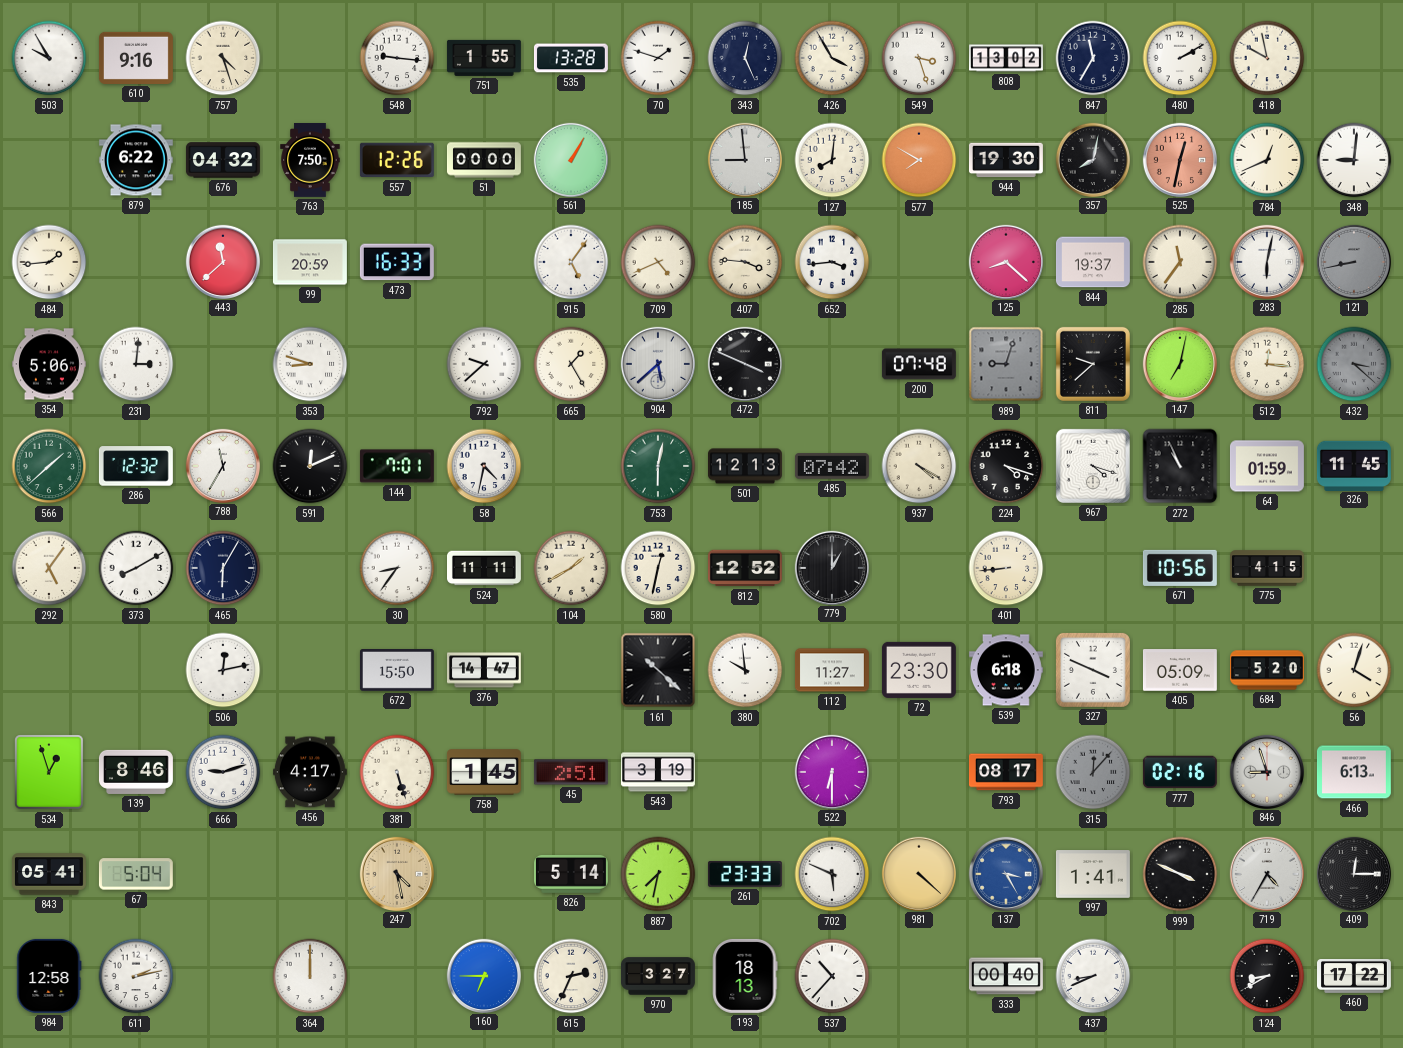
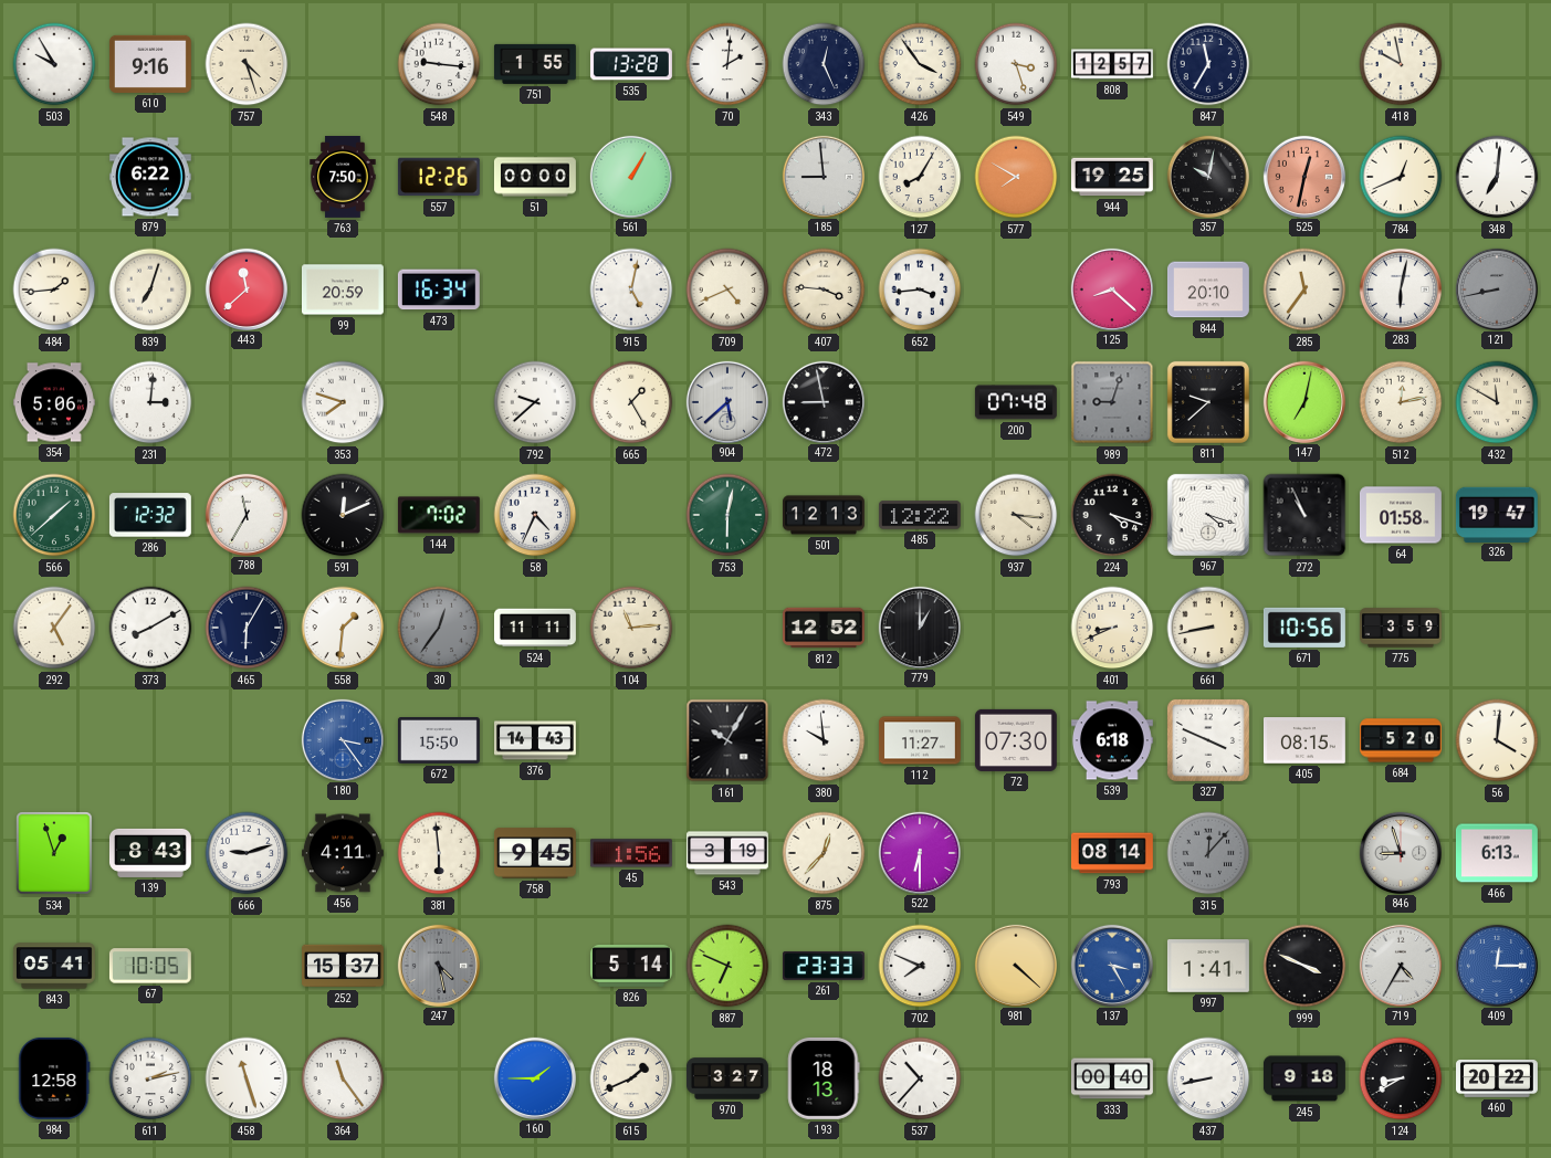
70: 1:48 -> 2:01
426: 3:55 -> 3:54
808: 13:02 -> 12:57
480: 2:10 -> none
676: 04:32 -> none
127: 8:01 -> 8:05
944: 19:30 -> 19:25
357: 8:02 -> 10:02
348: 9:01 -> 7:01
839: none -> 7:03
473: 16:33 -> 16:34
915: 5:06 -> 5:02
844: 19:37 -> 20:10
353: 8:48 -> 7:48
472: 3:49 -> 8:58
512: 12:16 -> 12:13
432: 3:22 -> 11:50
432 dial: grey -> cream
144: 7:01 -> 7:02
58: 4:32 -> 4:34
485: 07:42 -> 12:22
937: 4:20 -> 4:16
64: 01:59 -> 01:58
326: 11:45 -> 19:47
558: none -> 1:31
30: 8:36 -> 12:36
30 dial: white -> grey
104: 1:40 -> 11:14
580: 12:32 -> none
401: 8:44 -> 8:41
661: none -> 8:43
775: 4:15 -> 3:59
506: 12:13 -> none
180: none -> 3:24
376: 14:47 -> 14:43
161: 10:22 -> 10:05
72: 23:30 -> 07:30
405: 05:09 -> 08:15
56: 4:03 -> 4:01
139: 8:46 -> 8:43
456: 4:17 -> 4:11
381: 5:27 -> 5:59
758: 1:45 -> 9:45
45: 2:51 -> 1:56
875: none -> 12:37
793: 08:17 -> 08:14
777: 02:16 -> none
67: 5:04 -> 10:05
252: none -> 15:37
247 dial: champagne -> grey
887: 7:32 -> 6:49
702: 5:49 -> 7:49
409 dial: black -> blue
458: none -> 11:27
364: 12:00 -> 11:24
160: 6:45 -> 1:45
615: 2:34 -> 1:41
437: 8:41 -> 8:43
245: none -> 9:18
460: 17:22 -> 20:22
